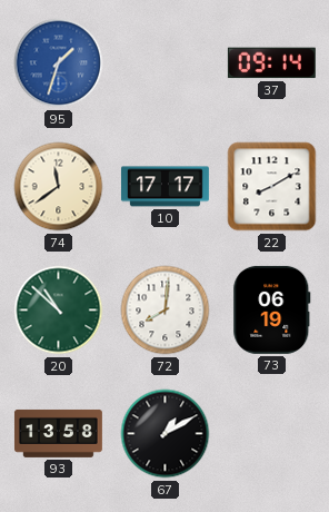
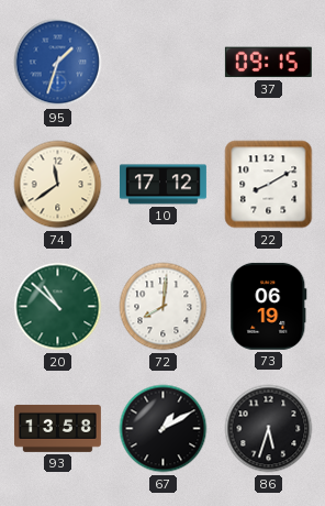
37: 09:14 -> 09:15
10: 17:17 -> 17:12
86: none -> 5:33
